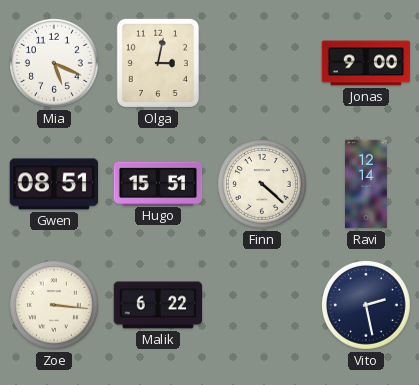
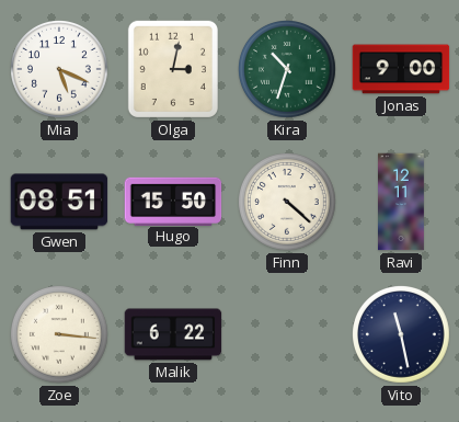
Kira: none -> 10:33
Hugo: 15:51 -> 15:50
Ravi: 12:14 -> 12:11
Vito: 2:28 -> 11:28
